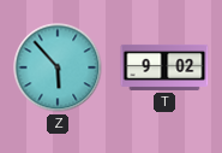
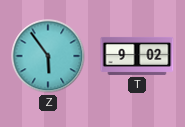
Z: 5:53 -> 5:54
